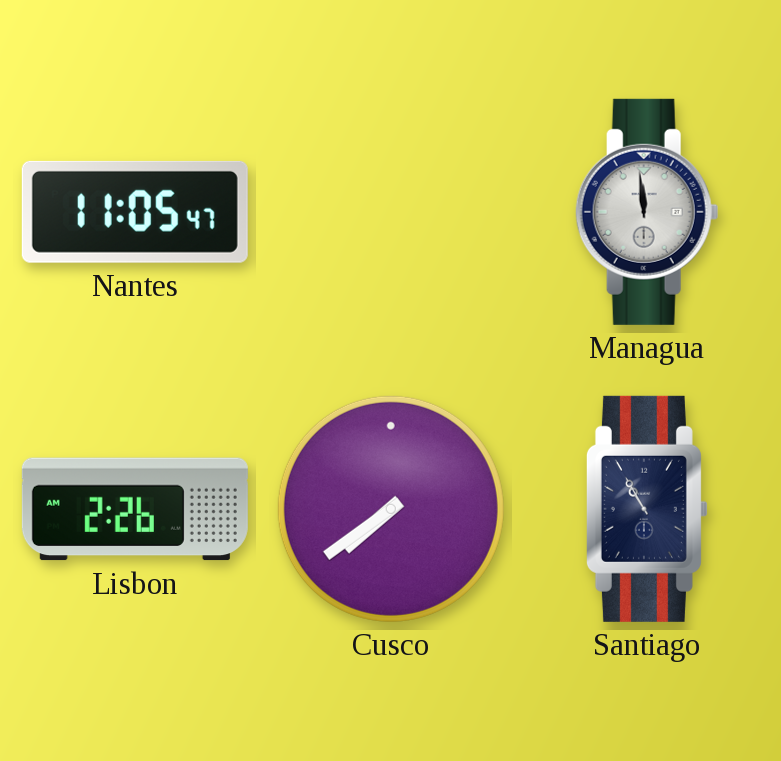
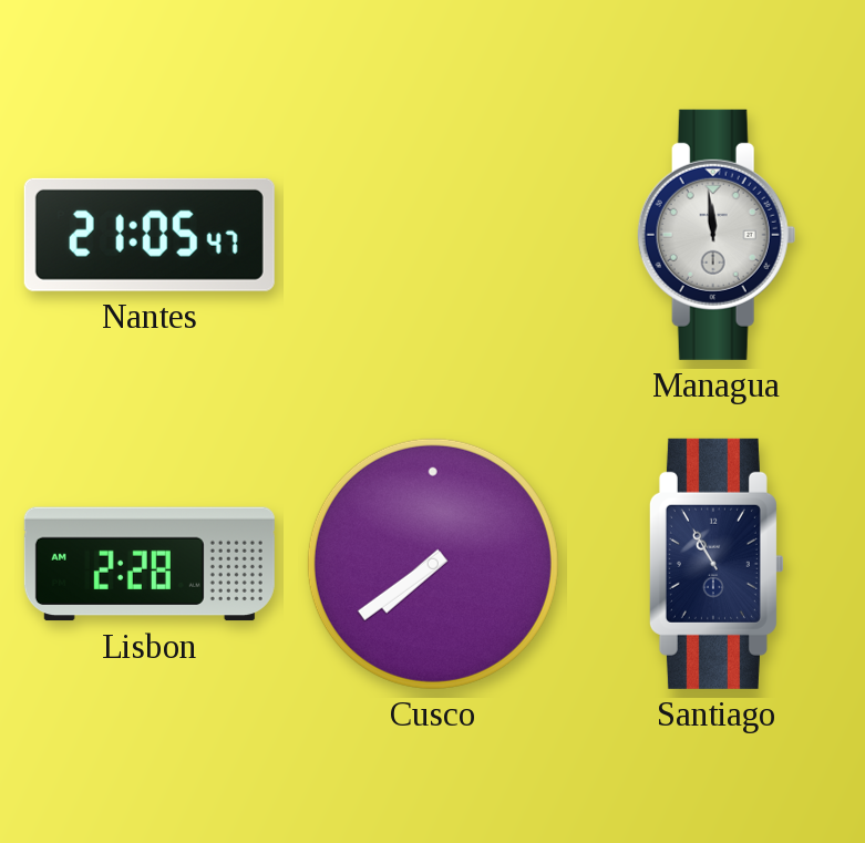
Nantes: 11:05 -> 21:05
Lisbon: 2:26 -> 2:28
